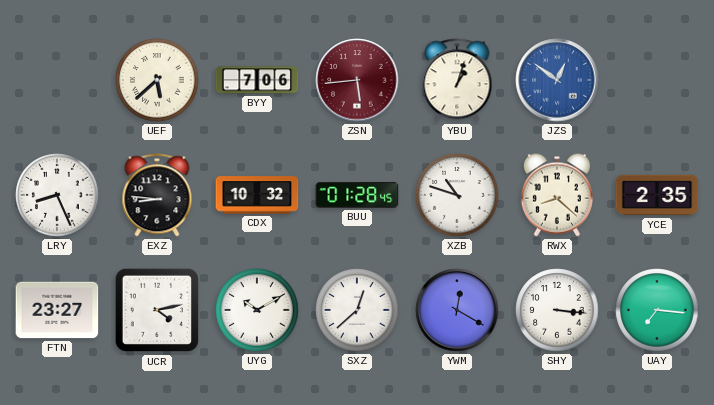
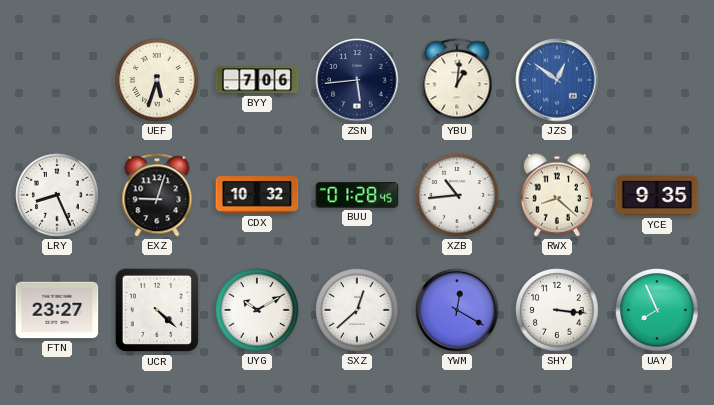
UEF: 5:38 -> 5:33
ZSN dial: burgundy -> navy
YBU: 1:03 -> 1:01
EXZ: 8:46 -> 9:03
XZB: 10:48 -> 10:44
YCE: 2:35 -> 9:35
UCR: 4:13 -> 4:22
UAY: 7:16 -> 7:56
